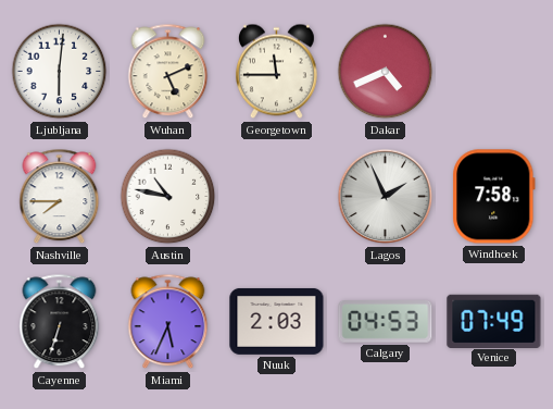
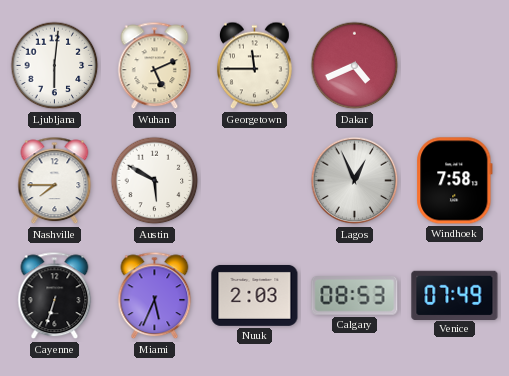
Austin: 10:47 -> 5:50
Lagos: 1:56 -> 12:56
Calgary: 04:53 -> 08:53
